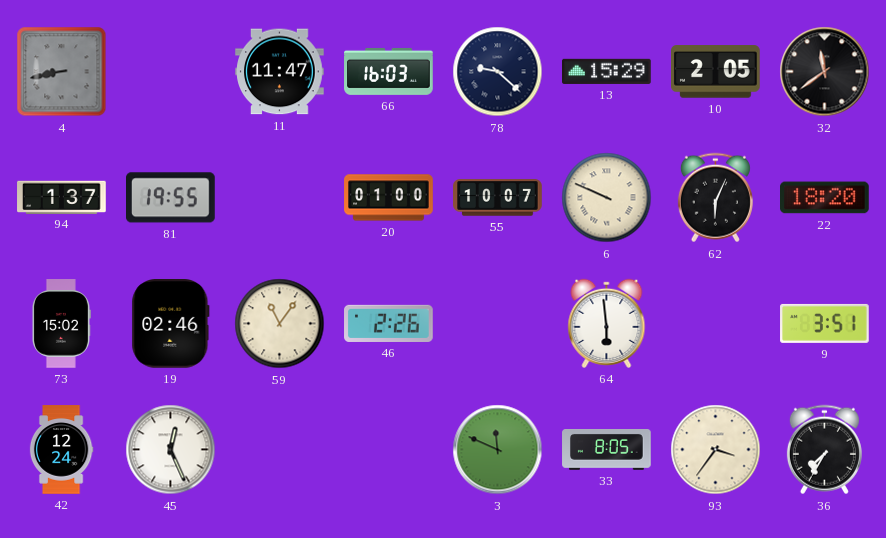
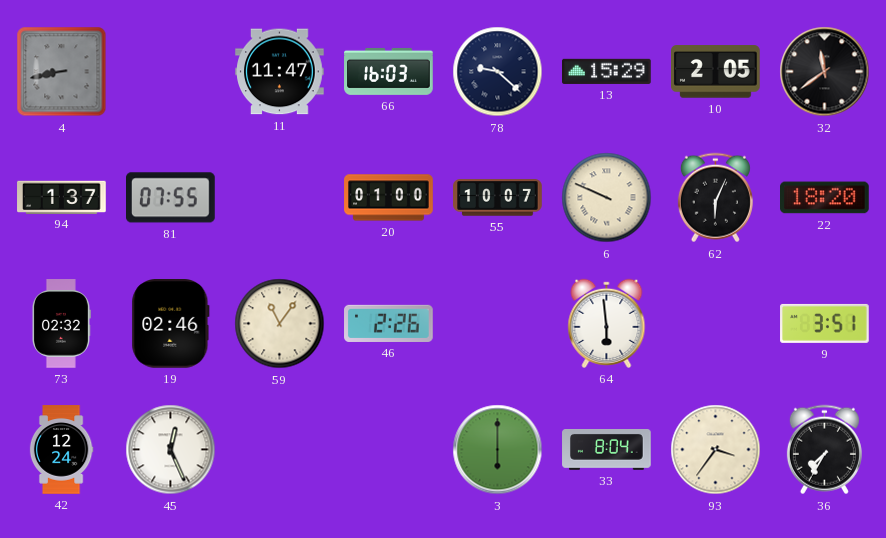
81: 19:55 -> 07:55
73: 15:02 -> 02:32
3: 11:49 -> 6:00
33: 8:05 -> 8:04
